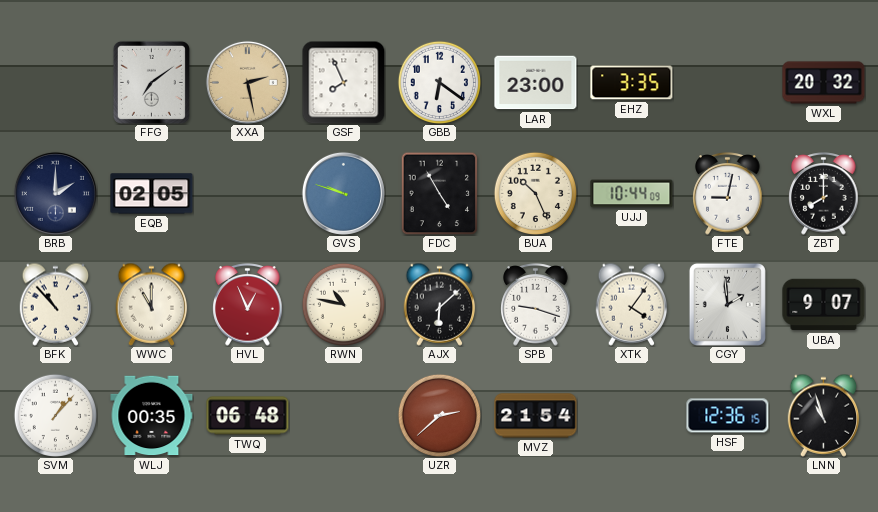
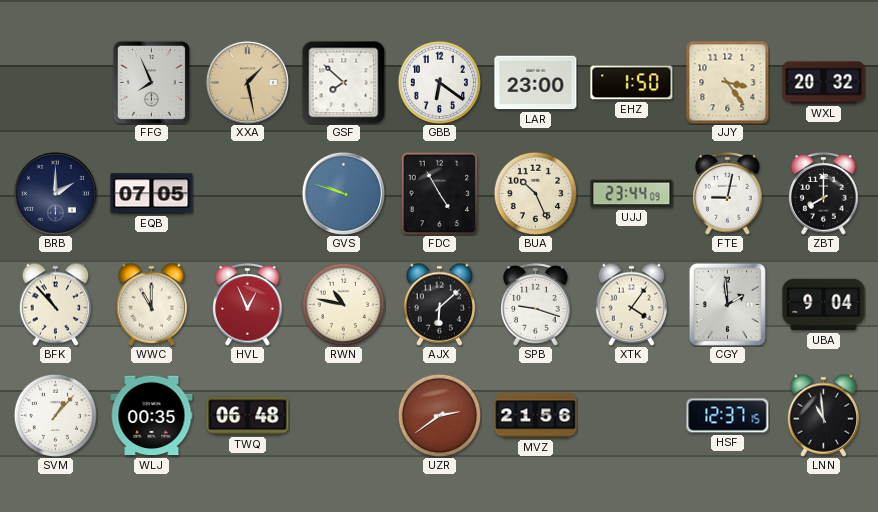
FFG: 7:09 -> 7:56
XXA: 2:28 -> 1:28
GSF: 7:56 -> 7:52
EHZ: 3:35 -> 1:50
JJY: none -> 3:24
EQB: 02:05 -> 07:05
UJJ: 10:44 -> 23:44
UBA: 9:07 -> 9:04
UZR: 2:38 -> 2:39
MVZ: 21:54 -> 21:56
HSF: 12:36 -> 12:37
LNN: 10:57 -> 10:59
